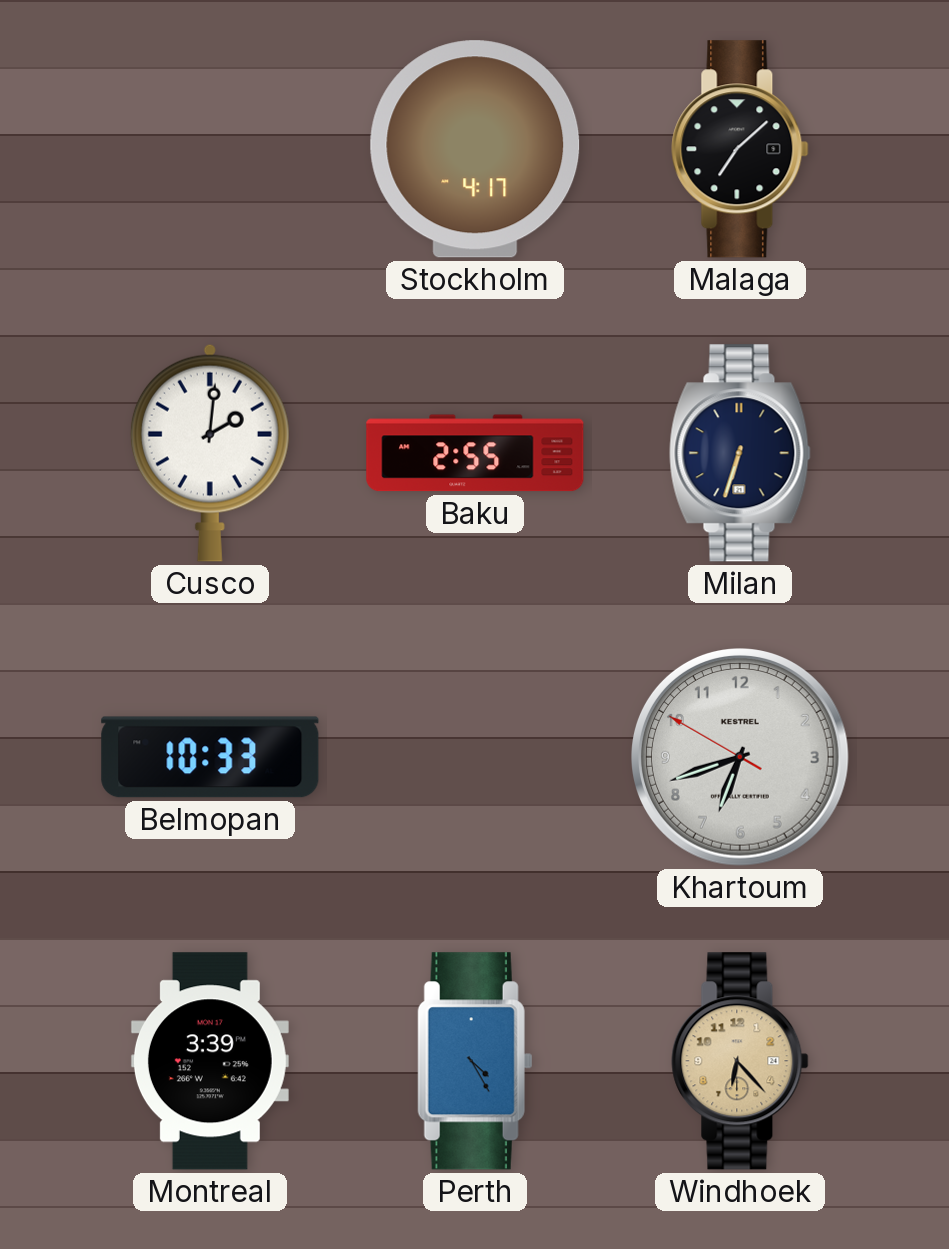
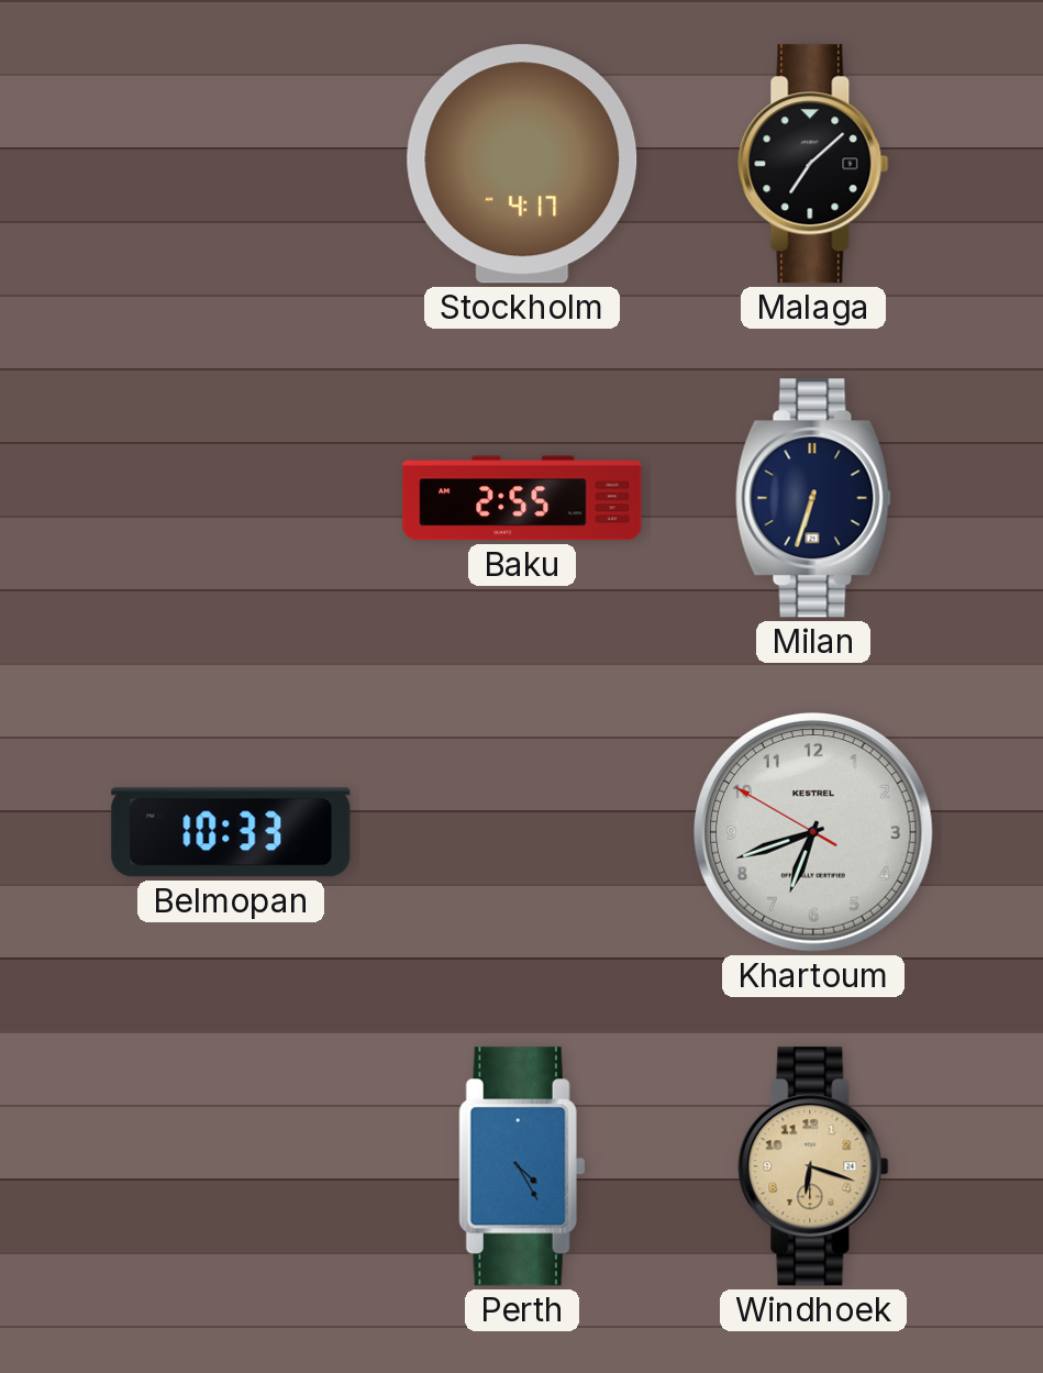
Cusco: 2:01 -> none
Montreal: 3:39 -> none
Windhoek: 6:23 -> 6:18
